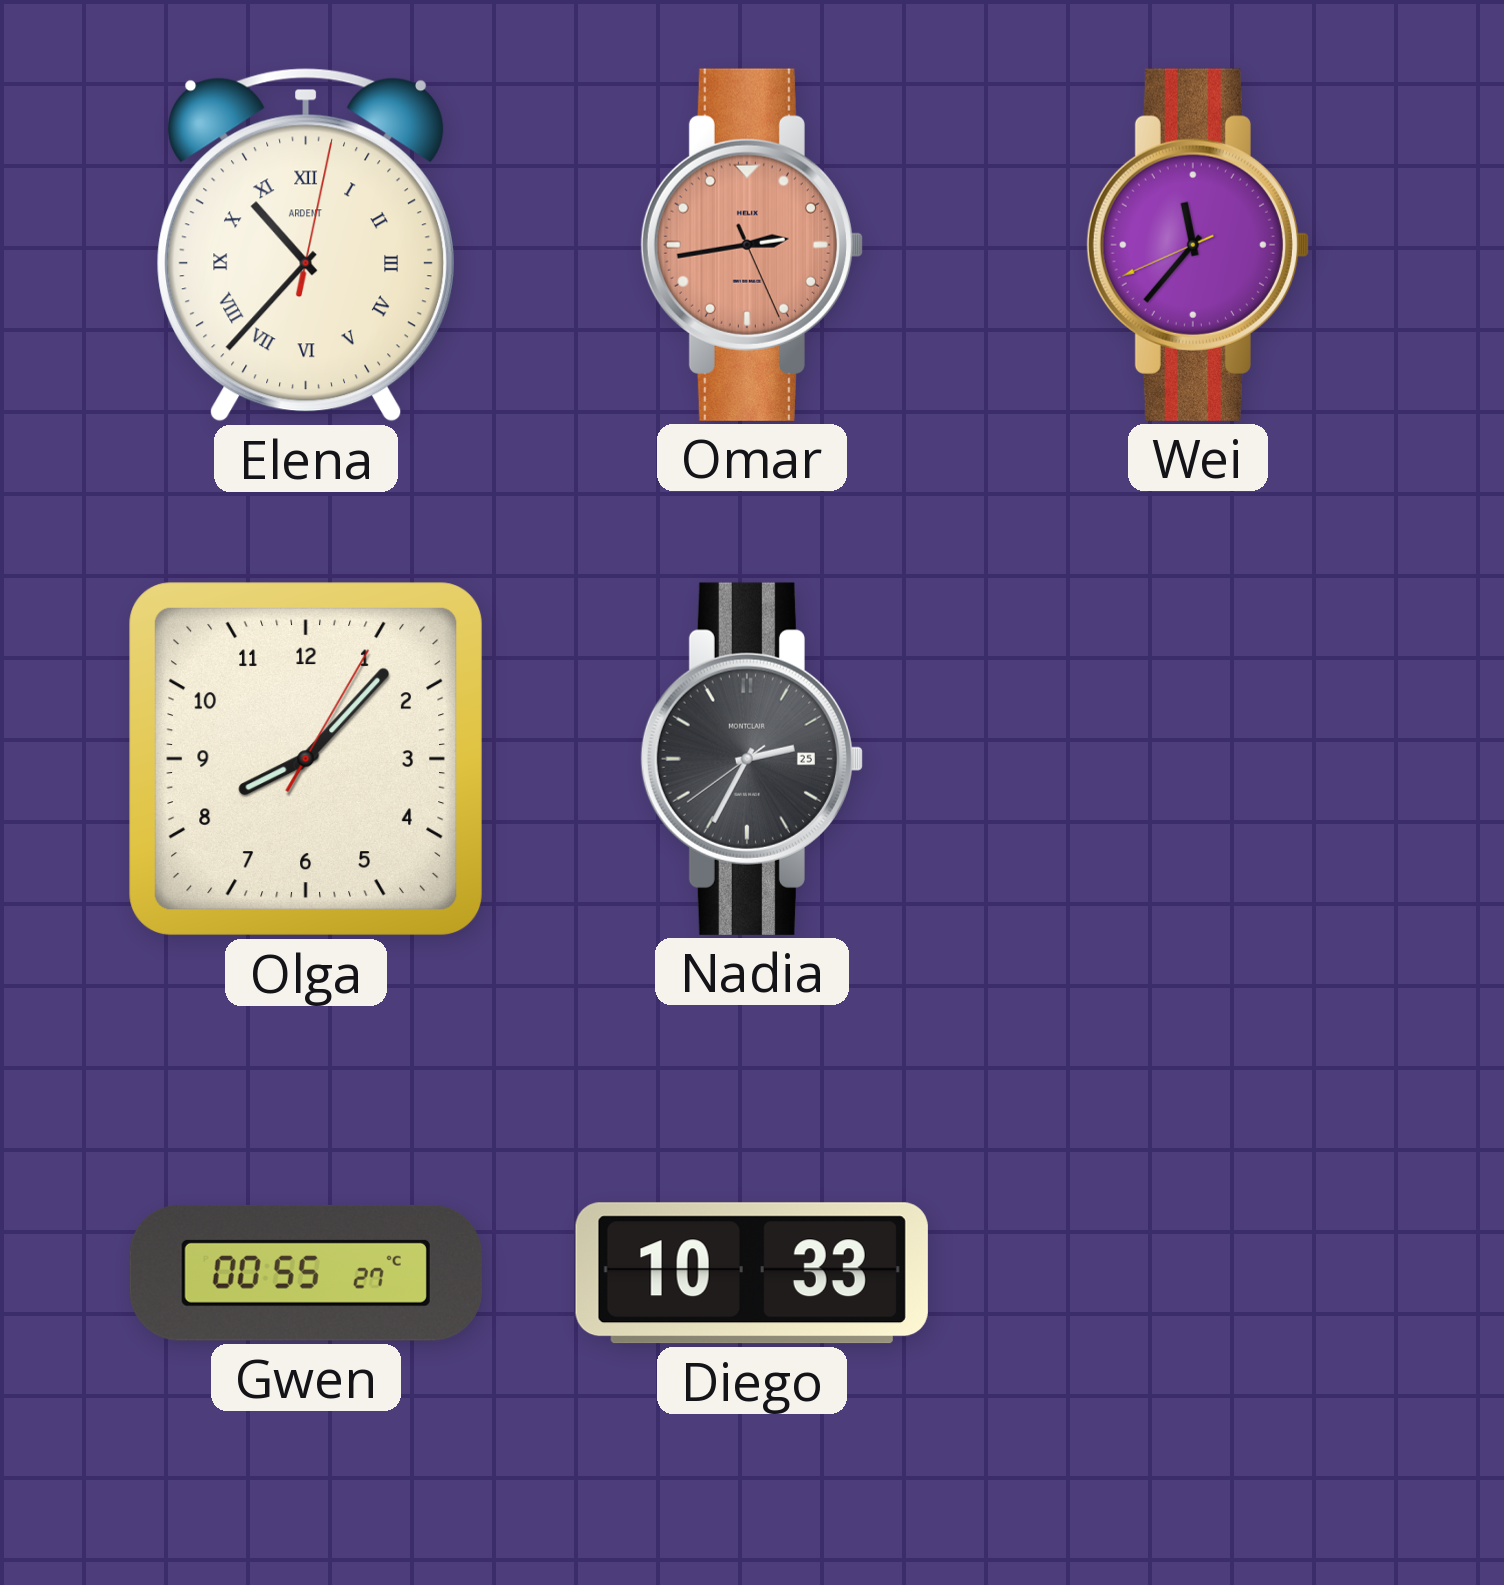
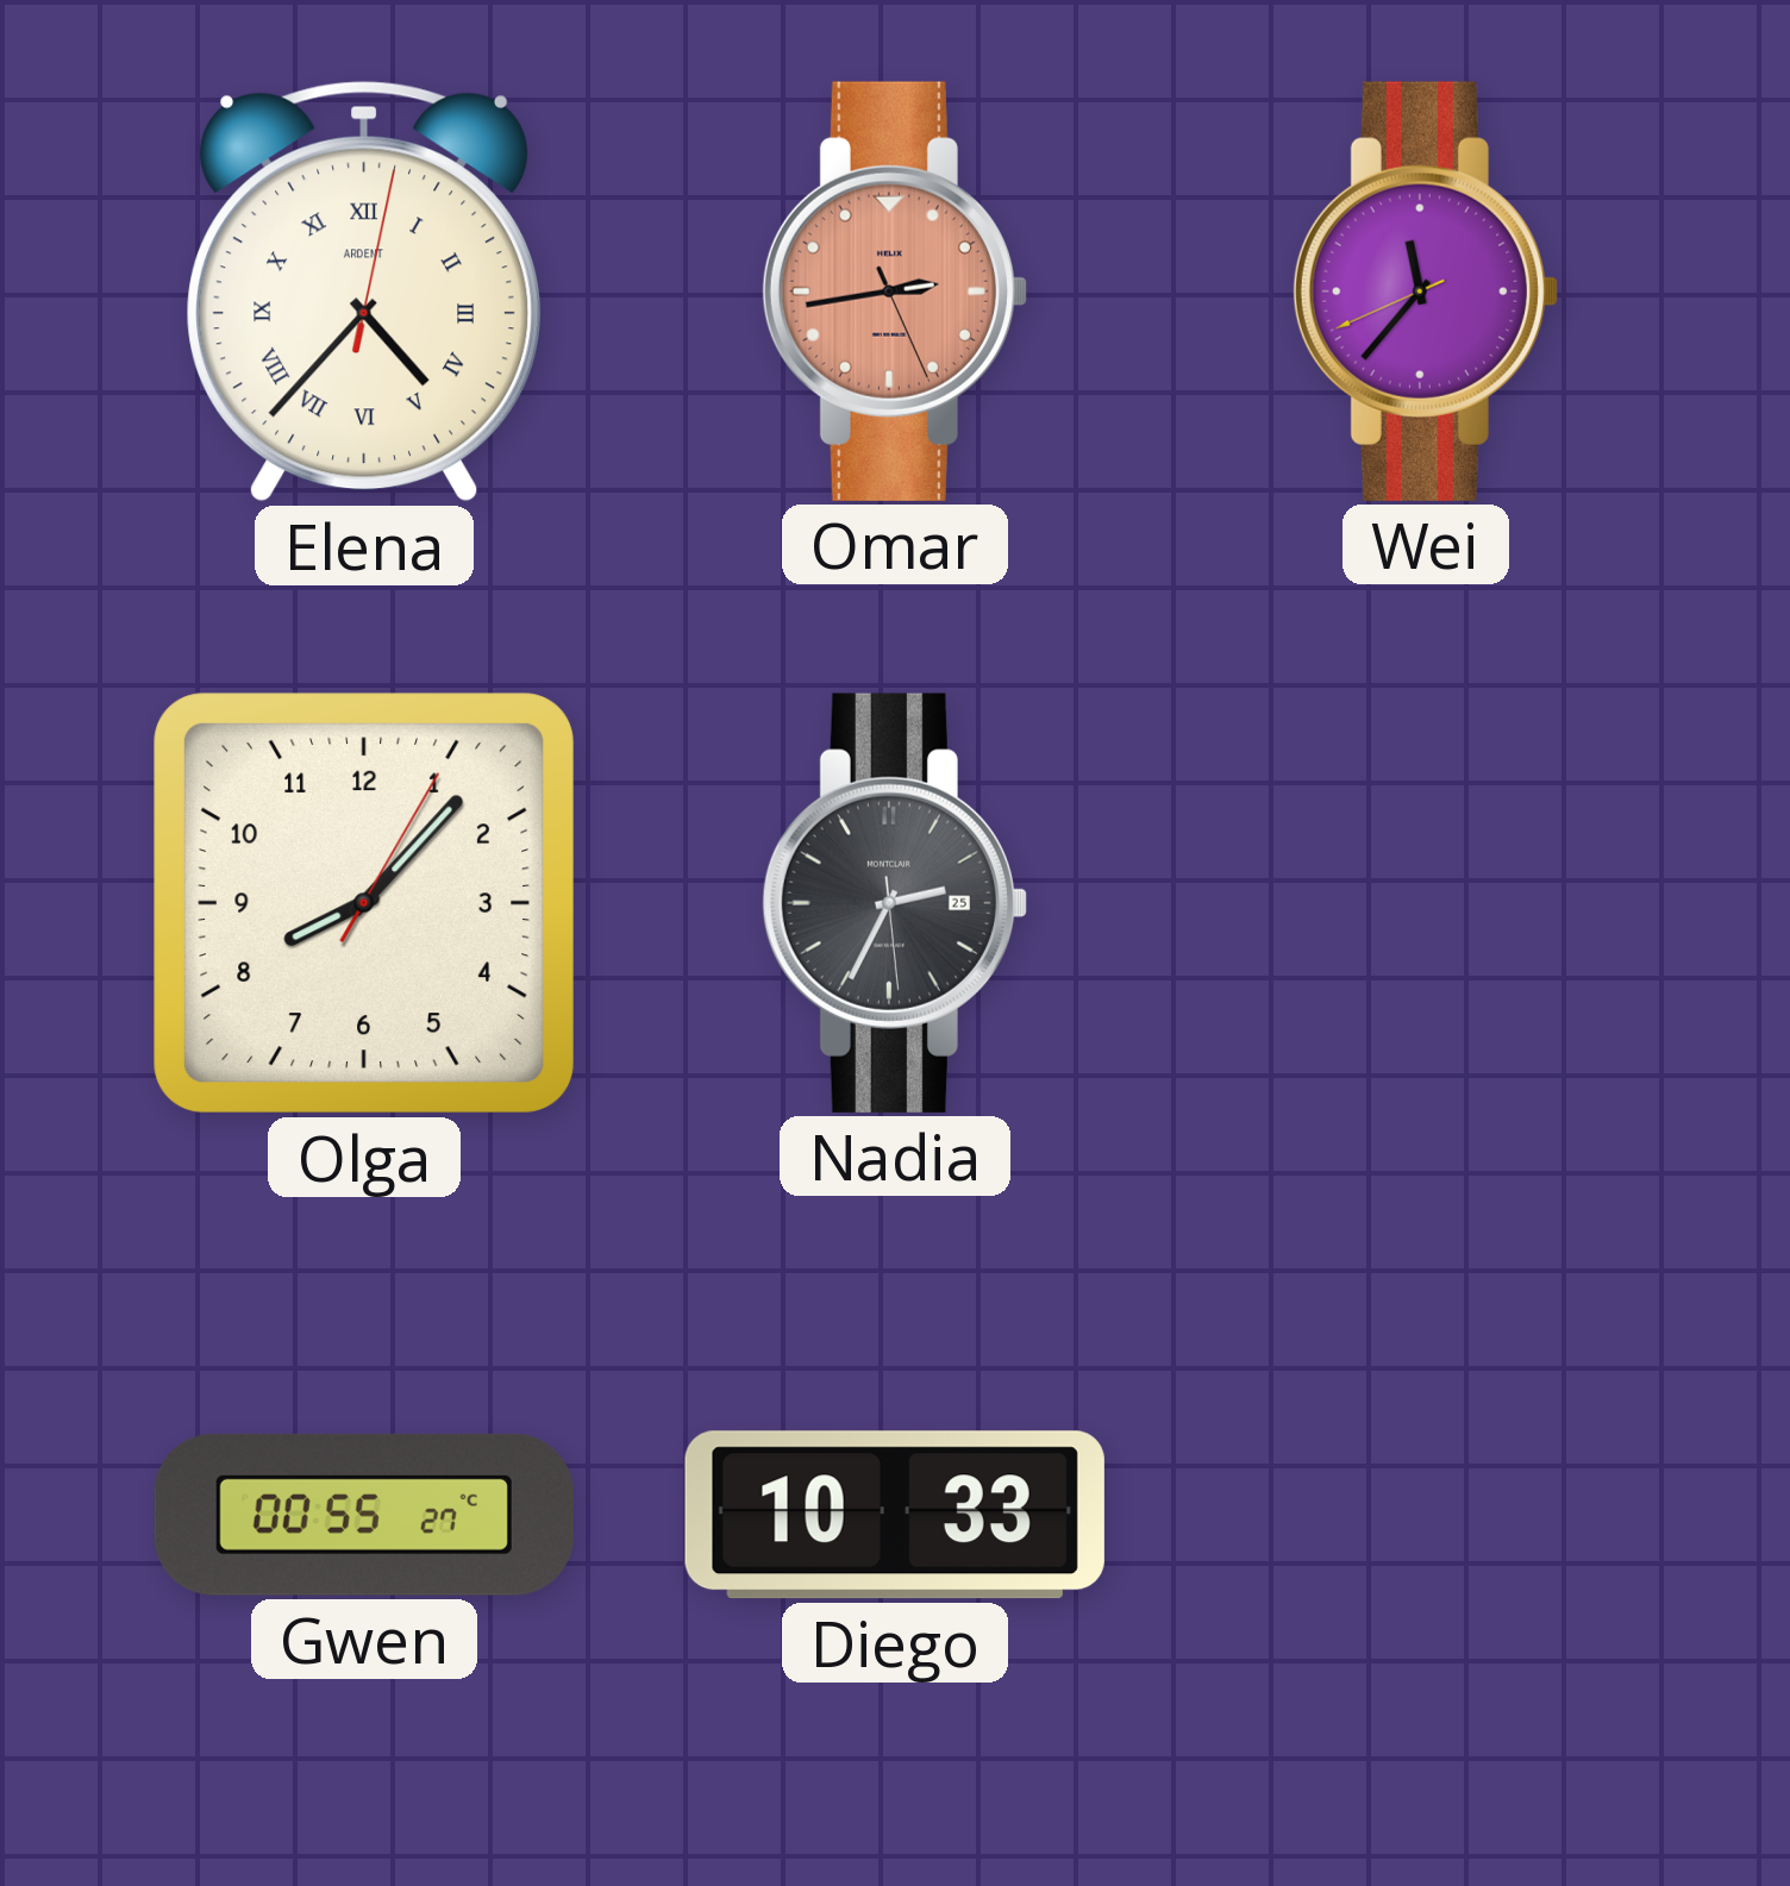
Elena: 10:37 -> 4:37
Nadia: 2:34:39 -> 2:34:29
